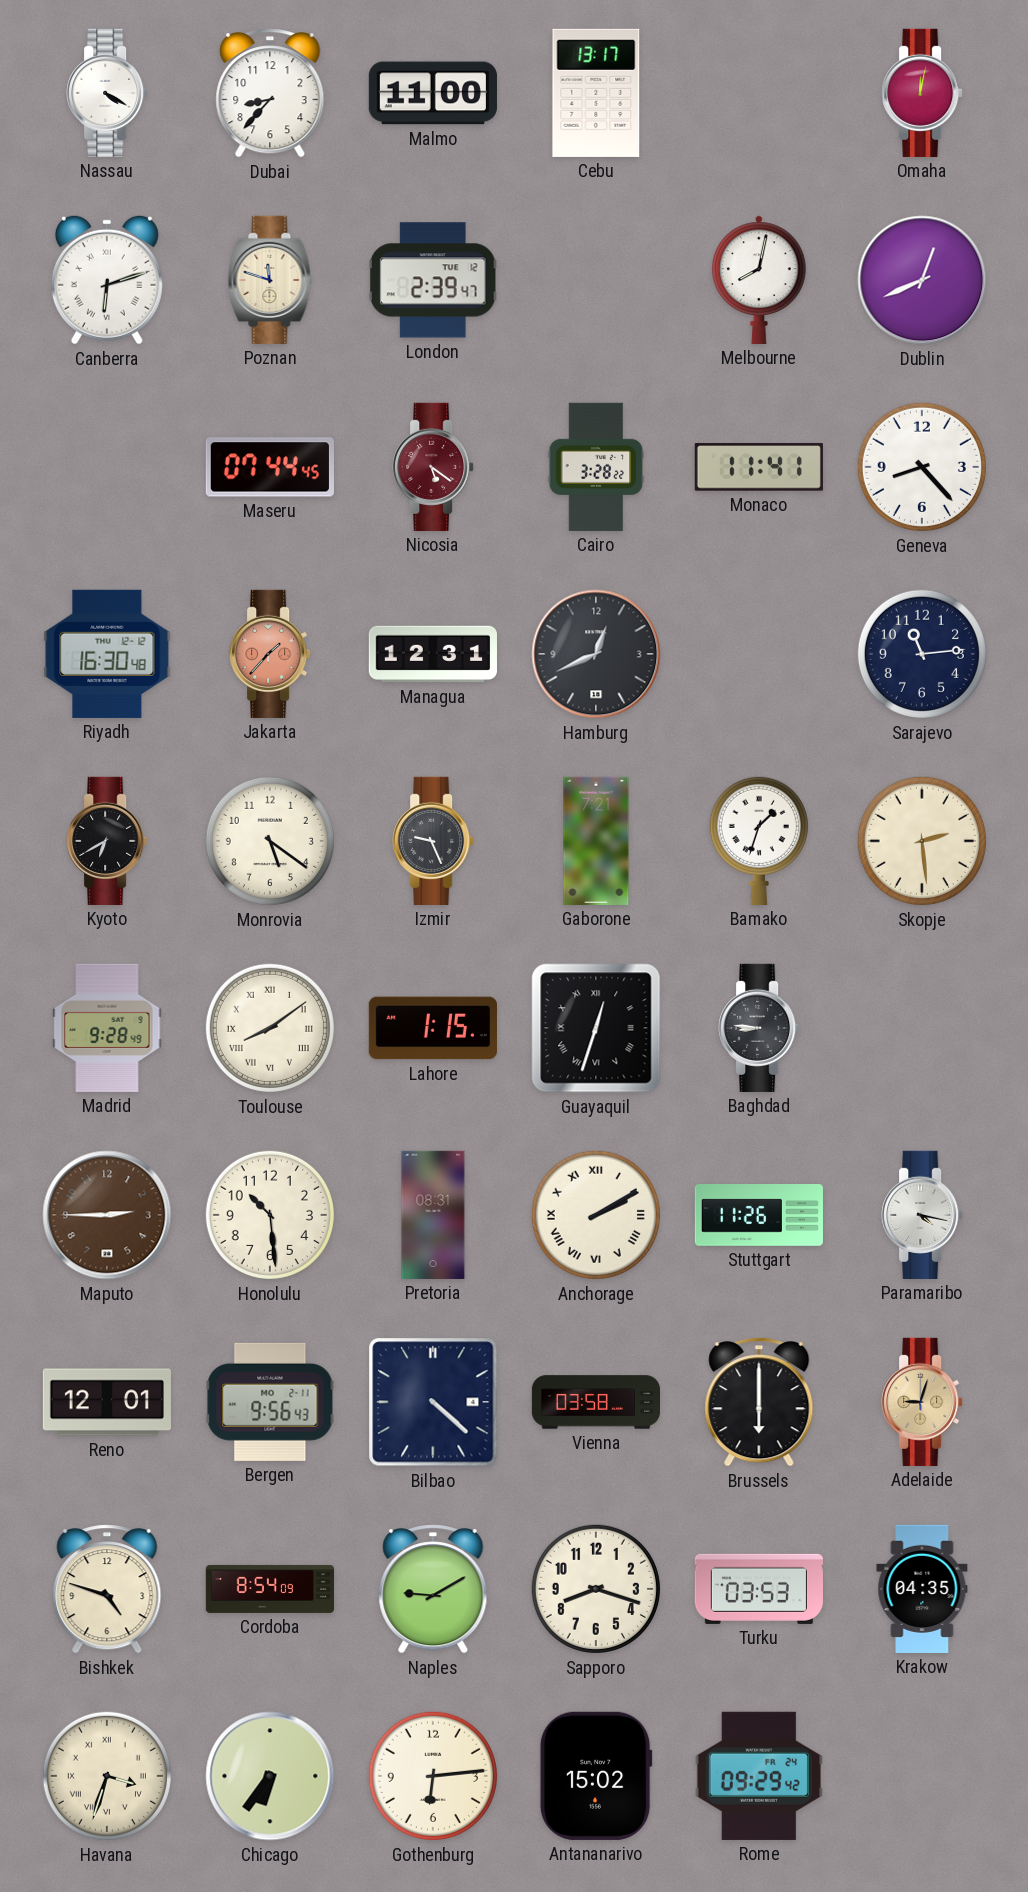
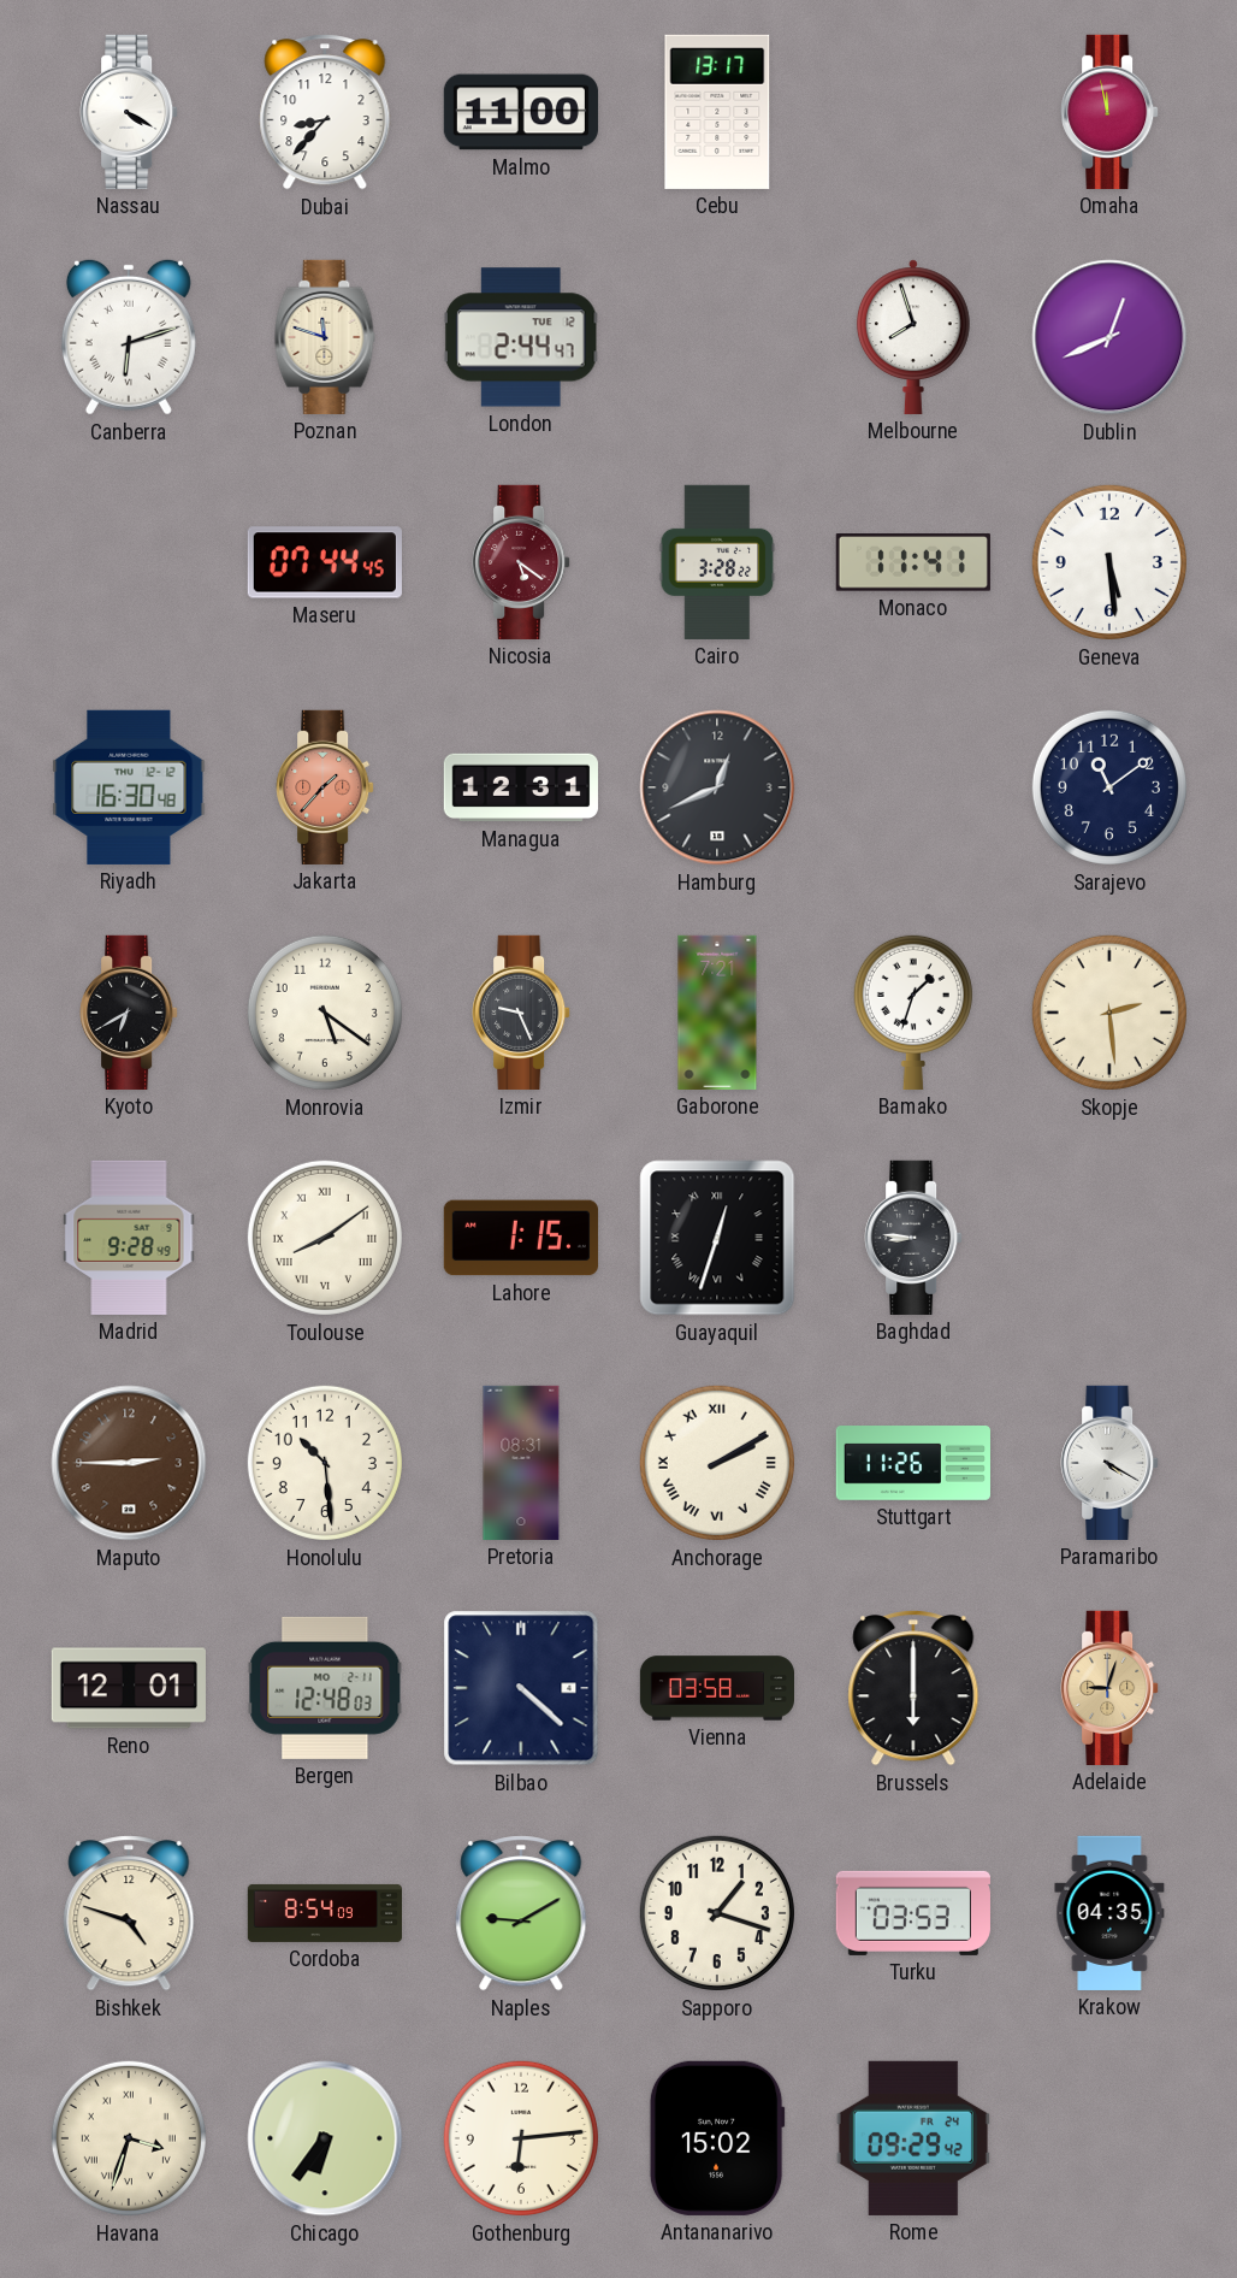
Omaha: 12:02 -> 11:58
London: 2:39 -> 2:44
Melbourne: 8:02 -> 7:57
Geneva: 8:23 -> 5:29
Sarajevo: 11:14 -> 11:09
Paramaribo: 4:17 -> 4:20
Bergen: 9:56 -> 12:48
Sapporo: 8:18 -> 1:18
